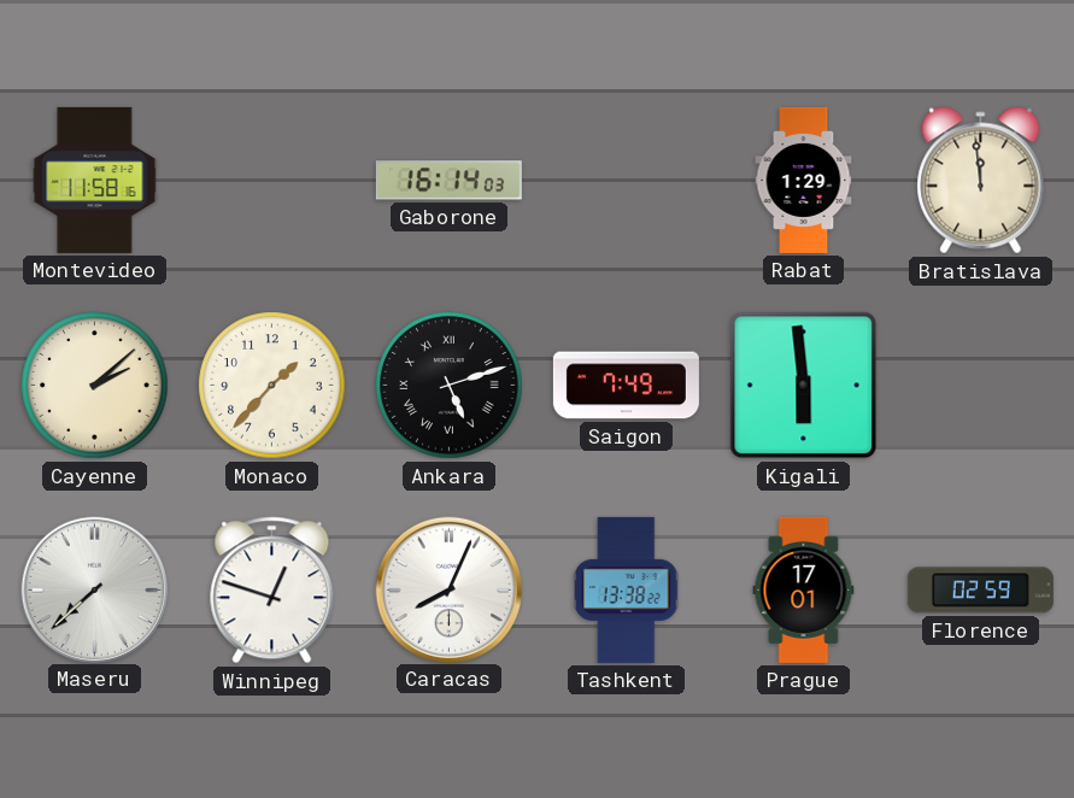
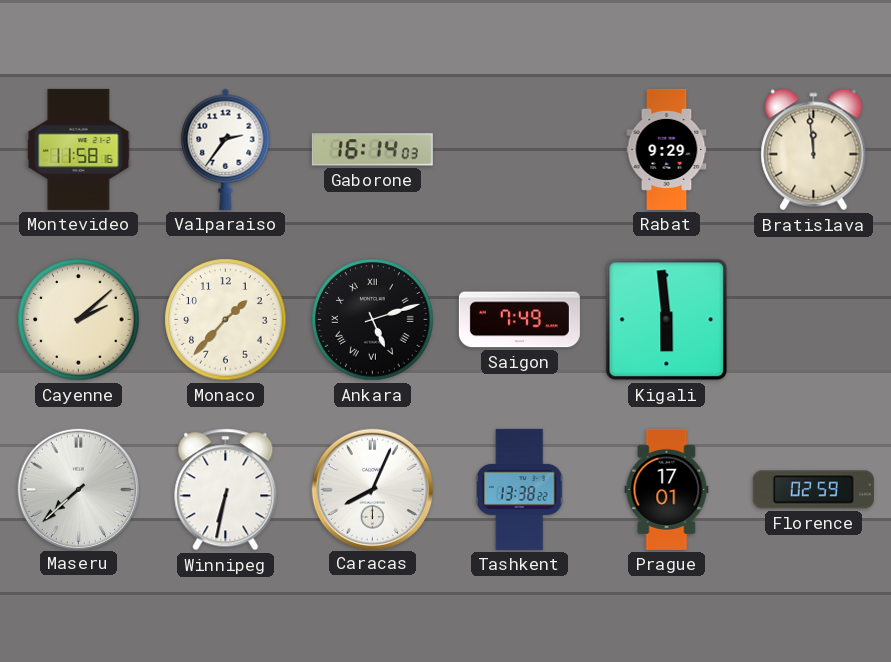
Valparaiso: none -> 2:36
Rabat: 1:29 -> 9:29
Winnipeg: 12:48 -> 6:32
